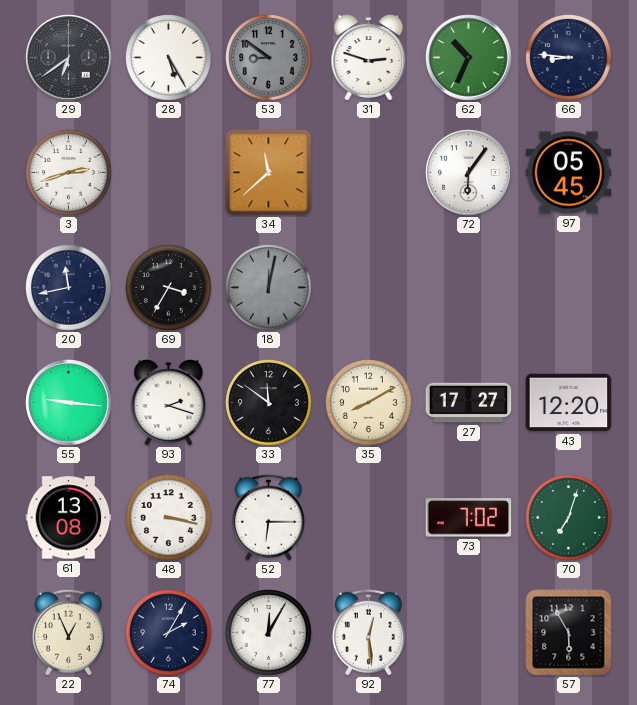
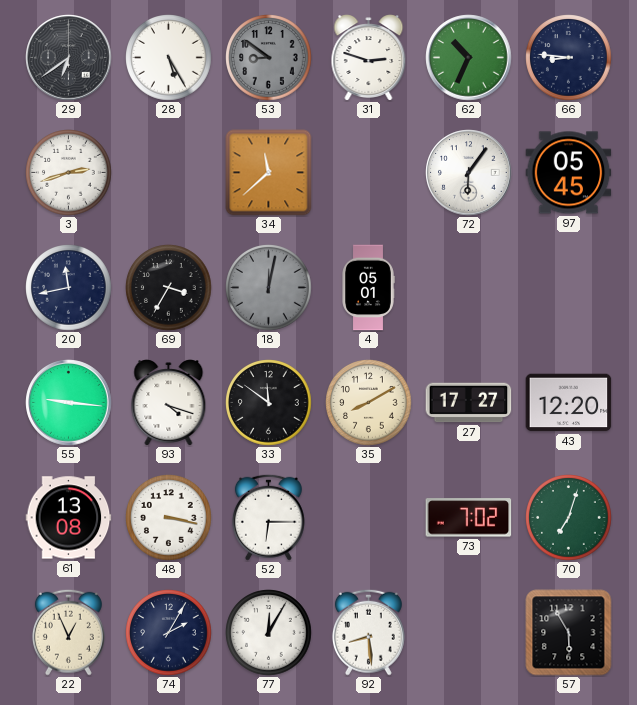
4: none -> 05:01
93: 2:18 -> 4:18
92: 12:29 -> 8:29
